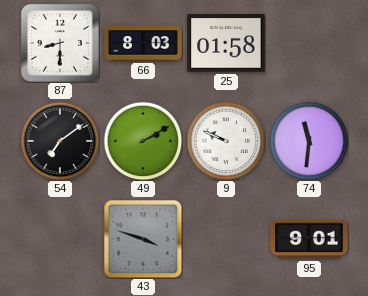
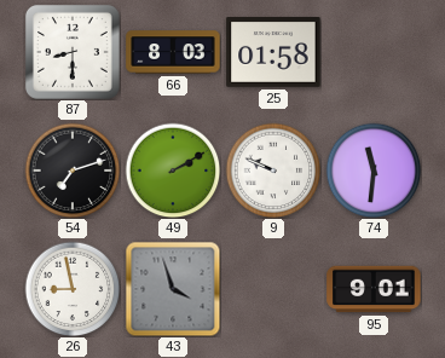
54: 7:09 -> 7:12
26: none -> 8:58
43: 3:48 -> 3:57
